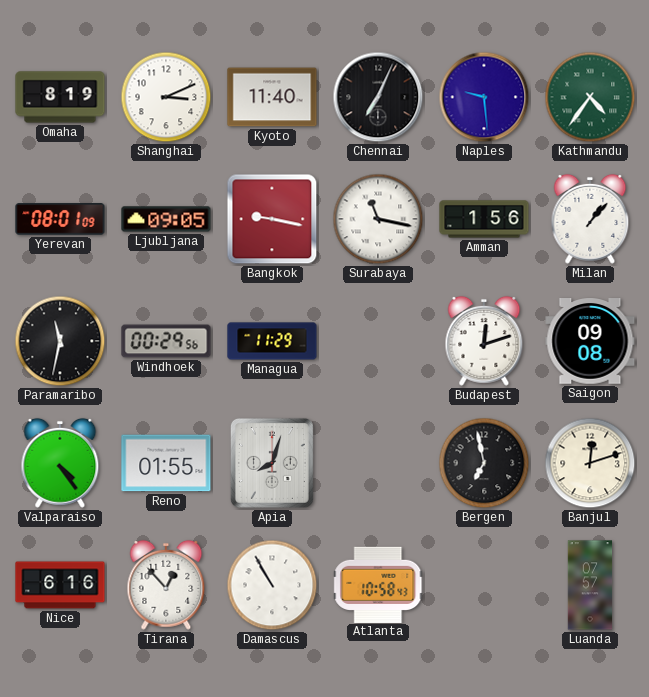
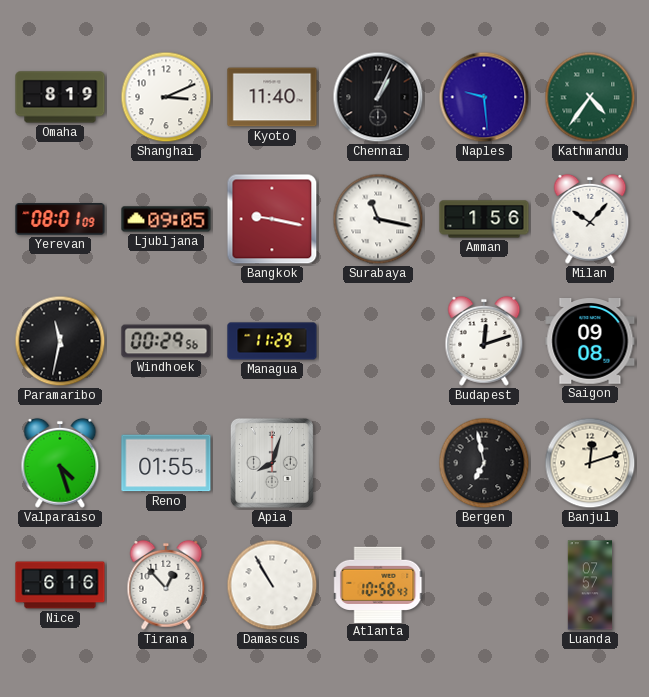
Chennai: 7:04 -> 1:04
Milan: 1:07 -> 10:07
Valparaiso: 4:24 -> 4:27
